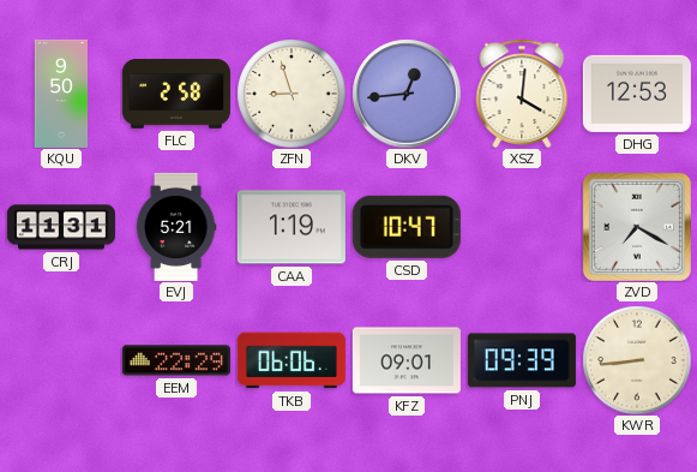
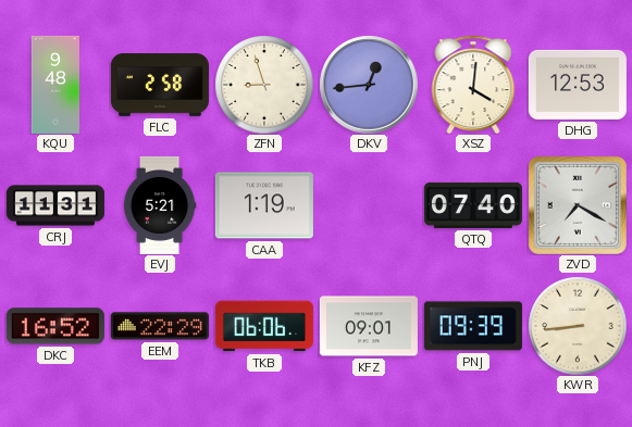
KQU: 9:50 -> 9:48
CSD: 10:47 -> none
QTQ: none -> 07:40
DKC: none -> 16:52
